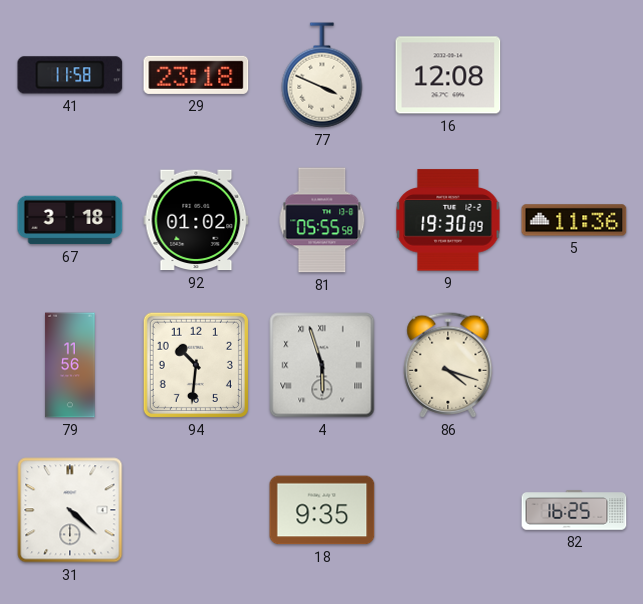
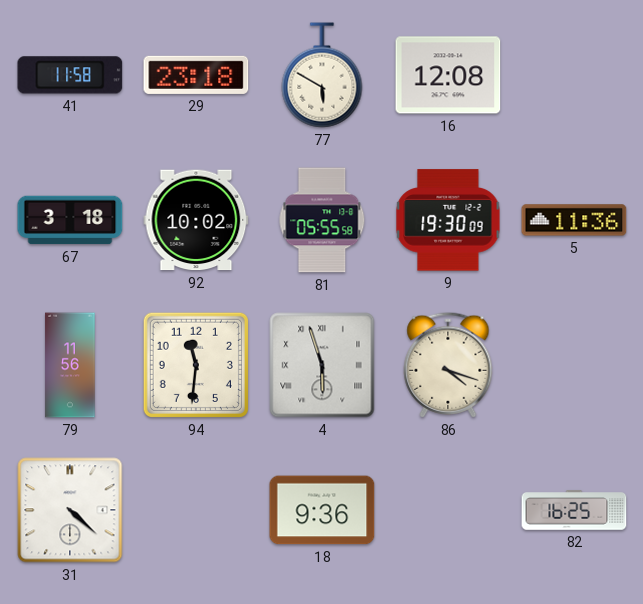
77: 3:49 -> 5:50
92: 01:02 -> 10:02
94: 10:31 -> 11:31
18: 9:35 -> 9:36
